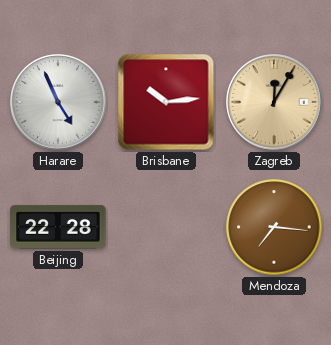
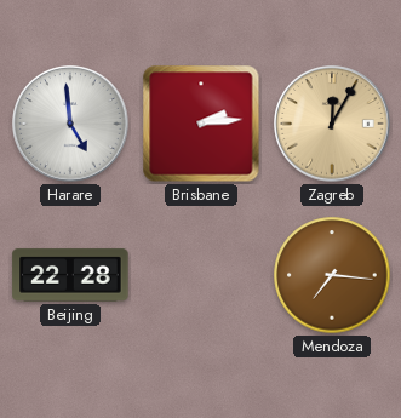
Harare: 4:56 -> 4:59
Brisbane: 10:14 -> 2:14
